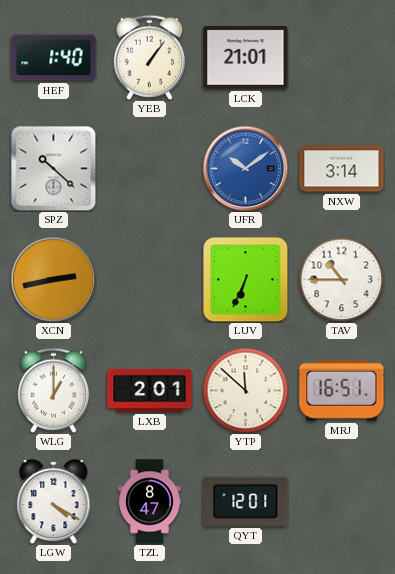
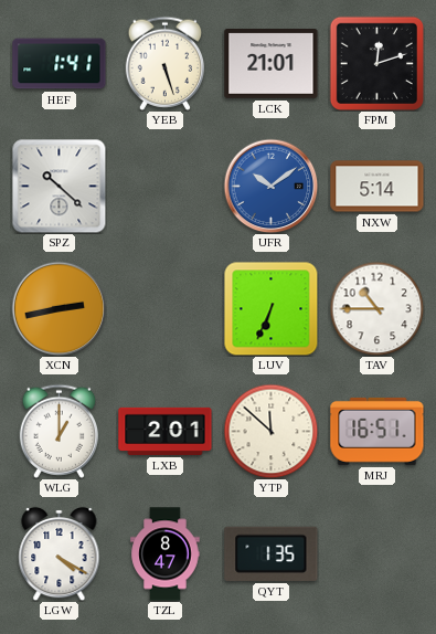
HEF: 1:40 -> 1:41
YEB: 1:06 -> 5:27
FPM: none -> 12:12
NXW: 3:14 -> 5:14
QYT: 12:01 -> 1:35
